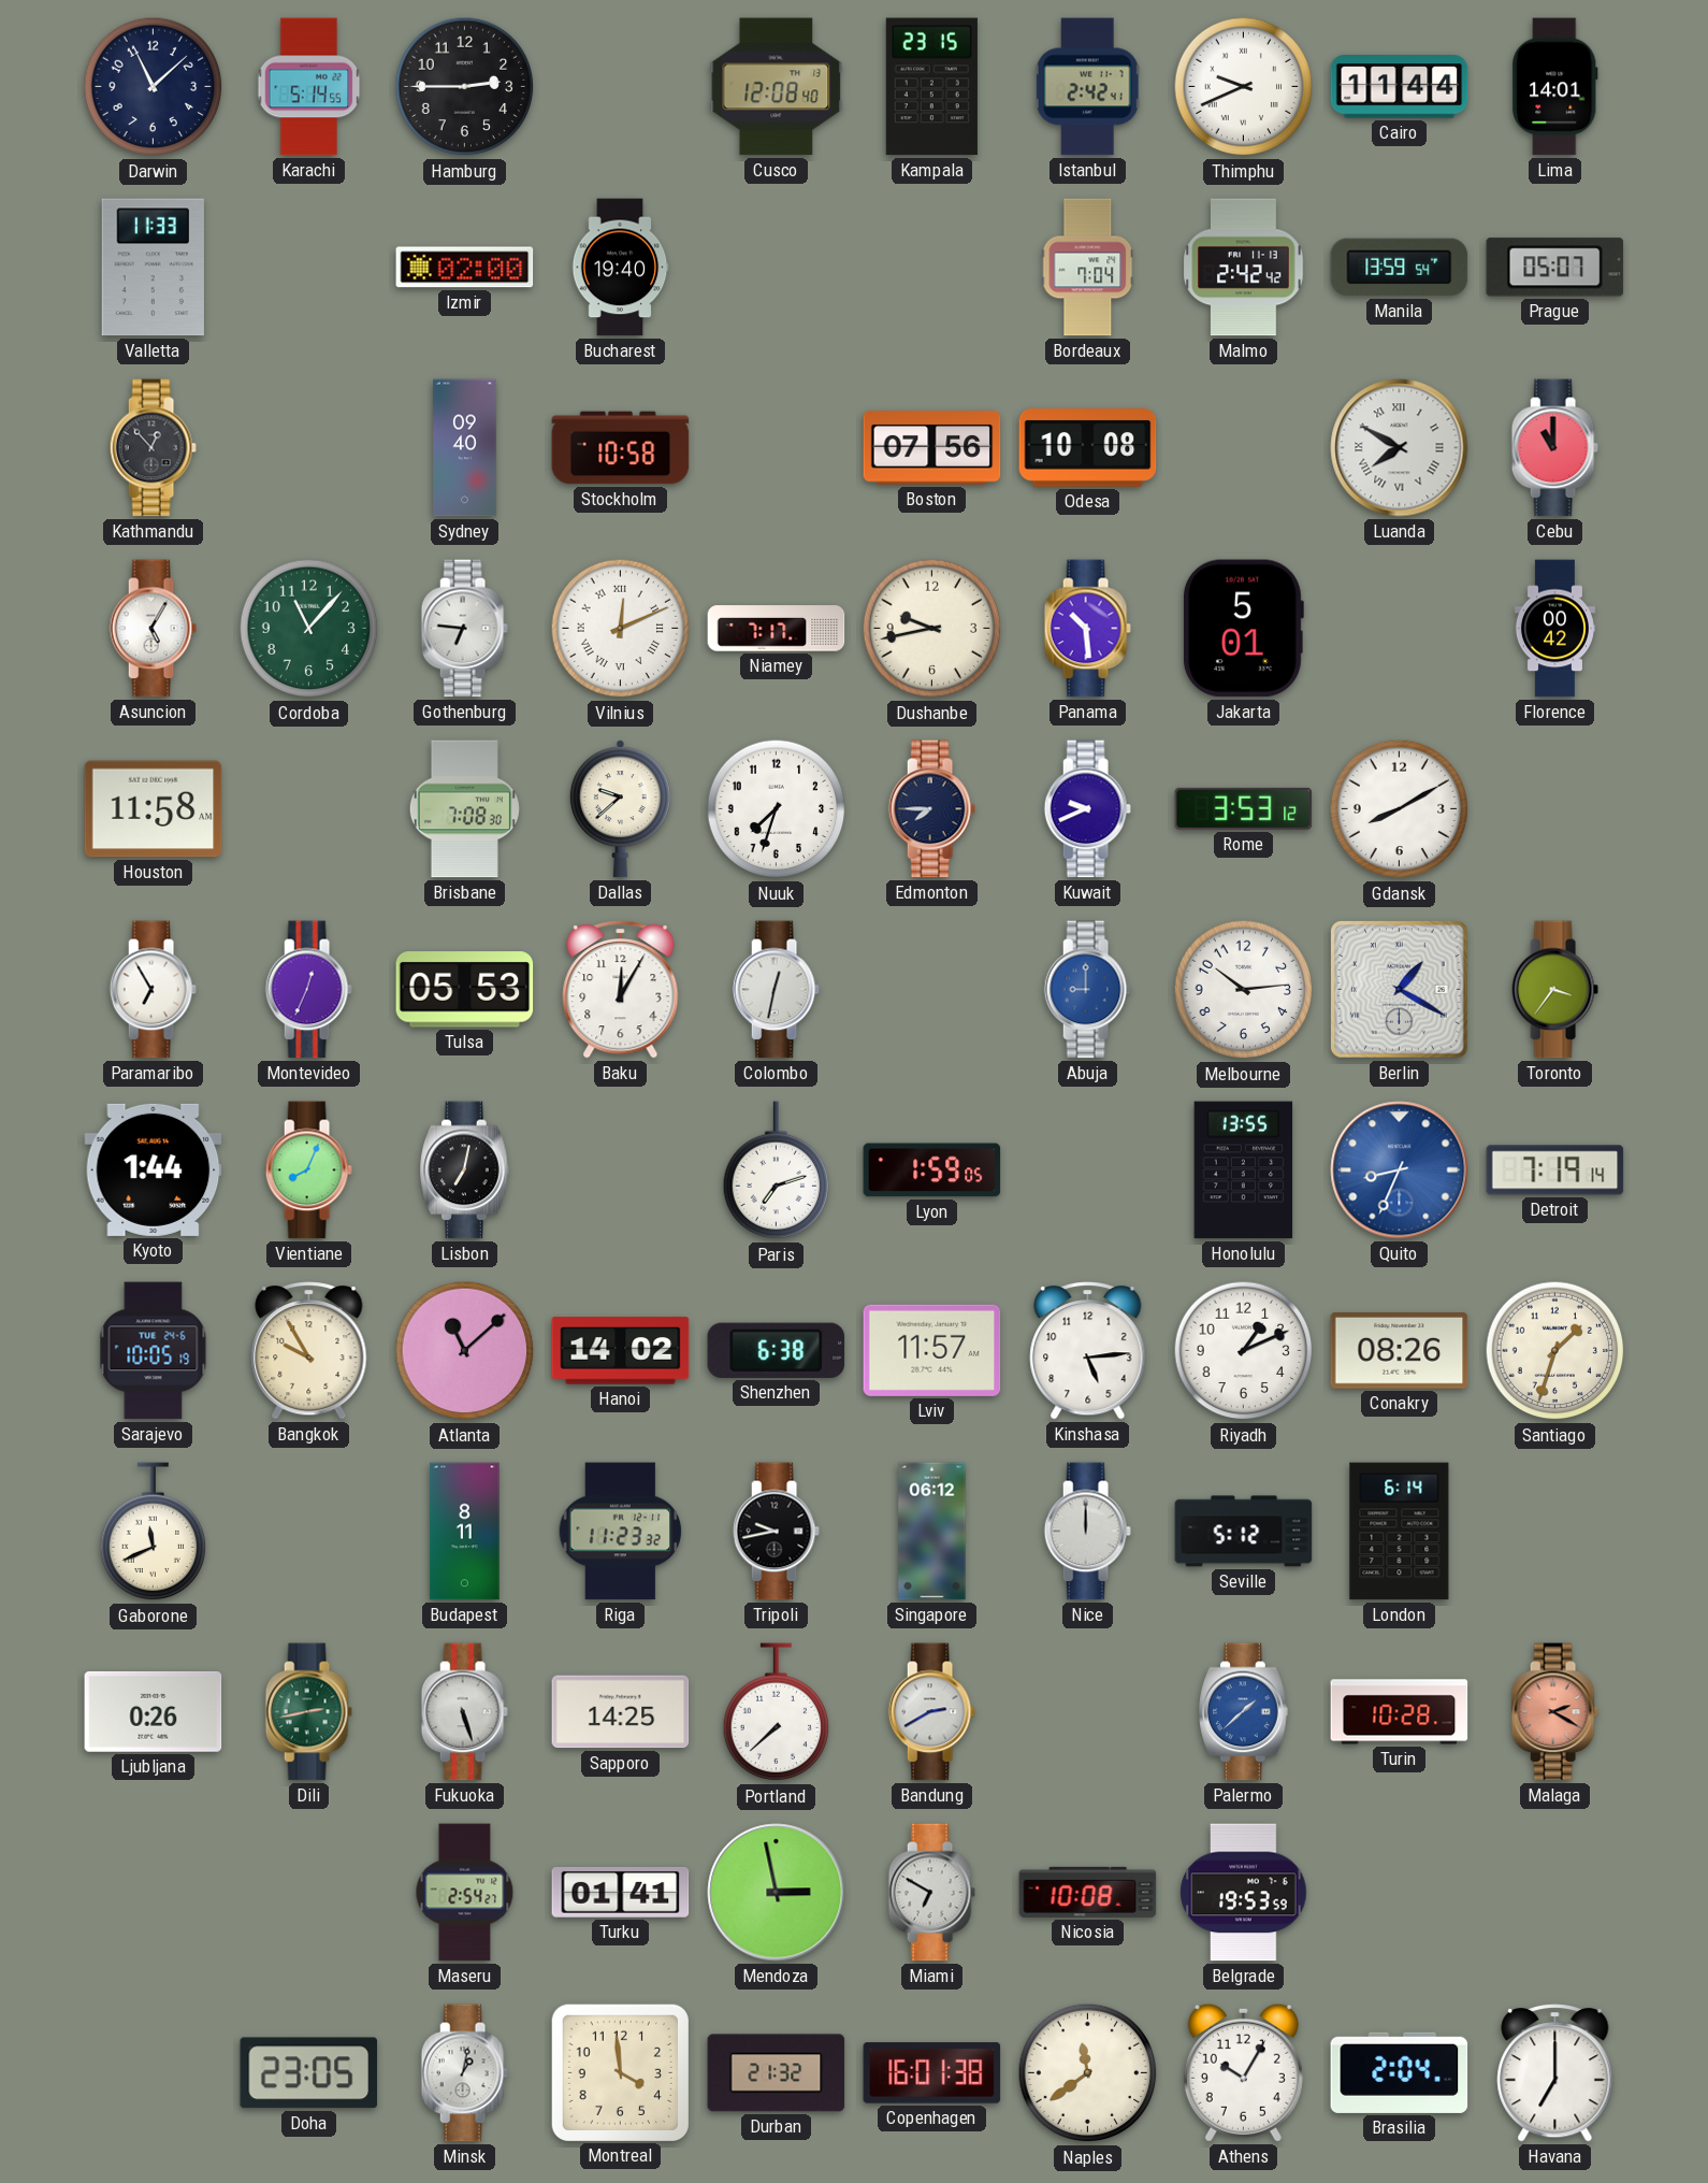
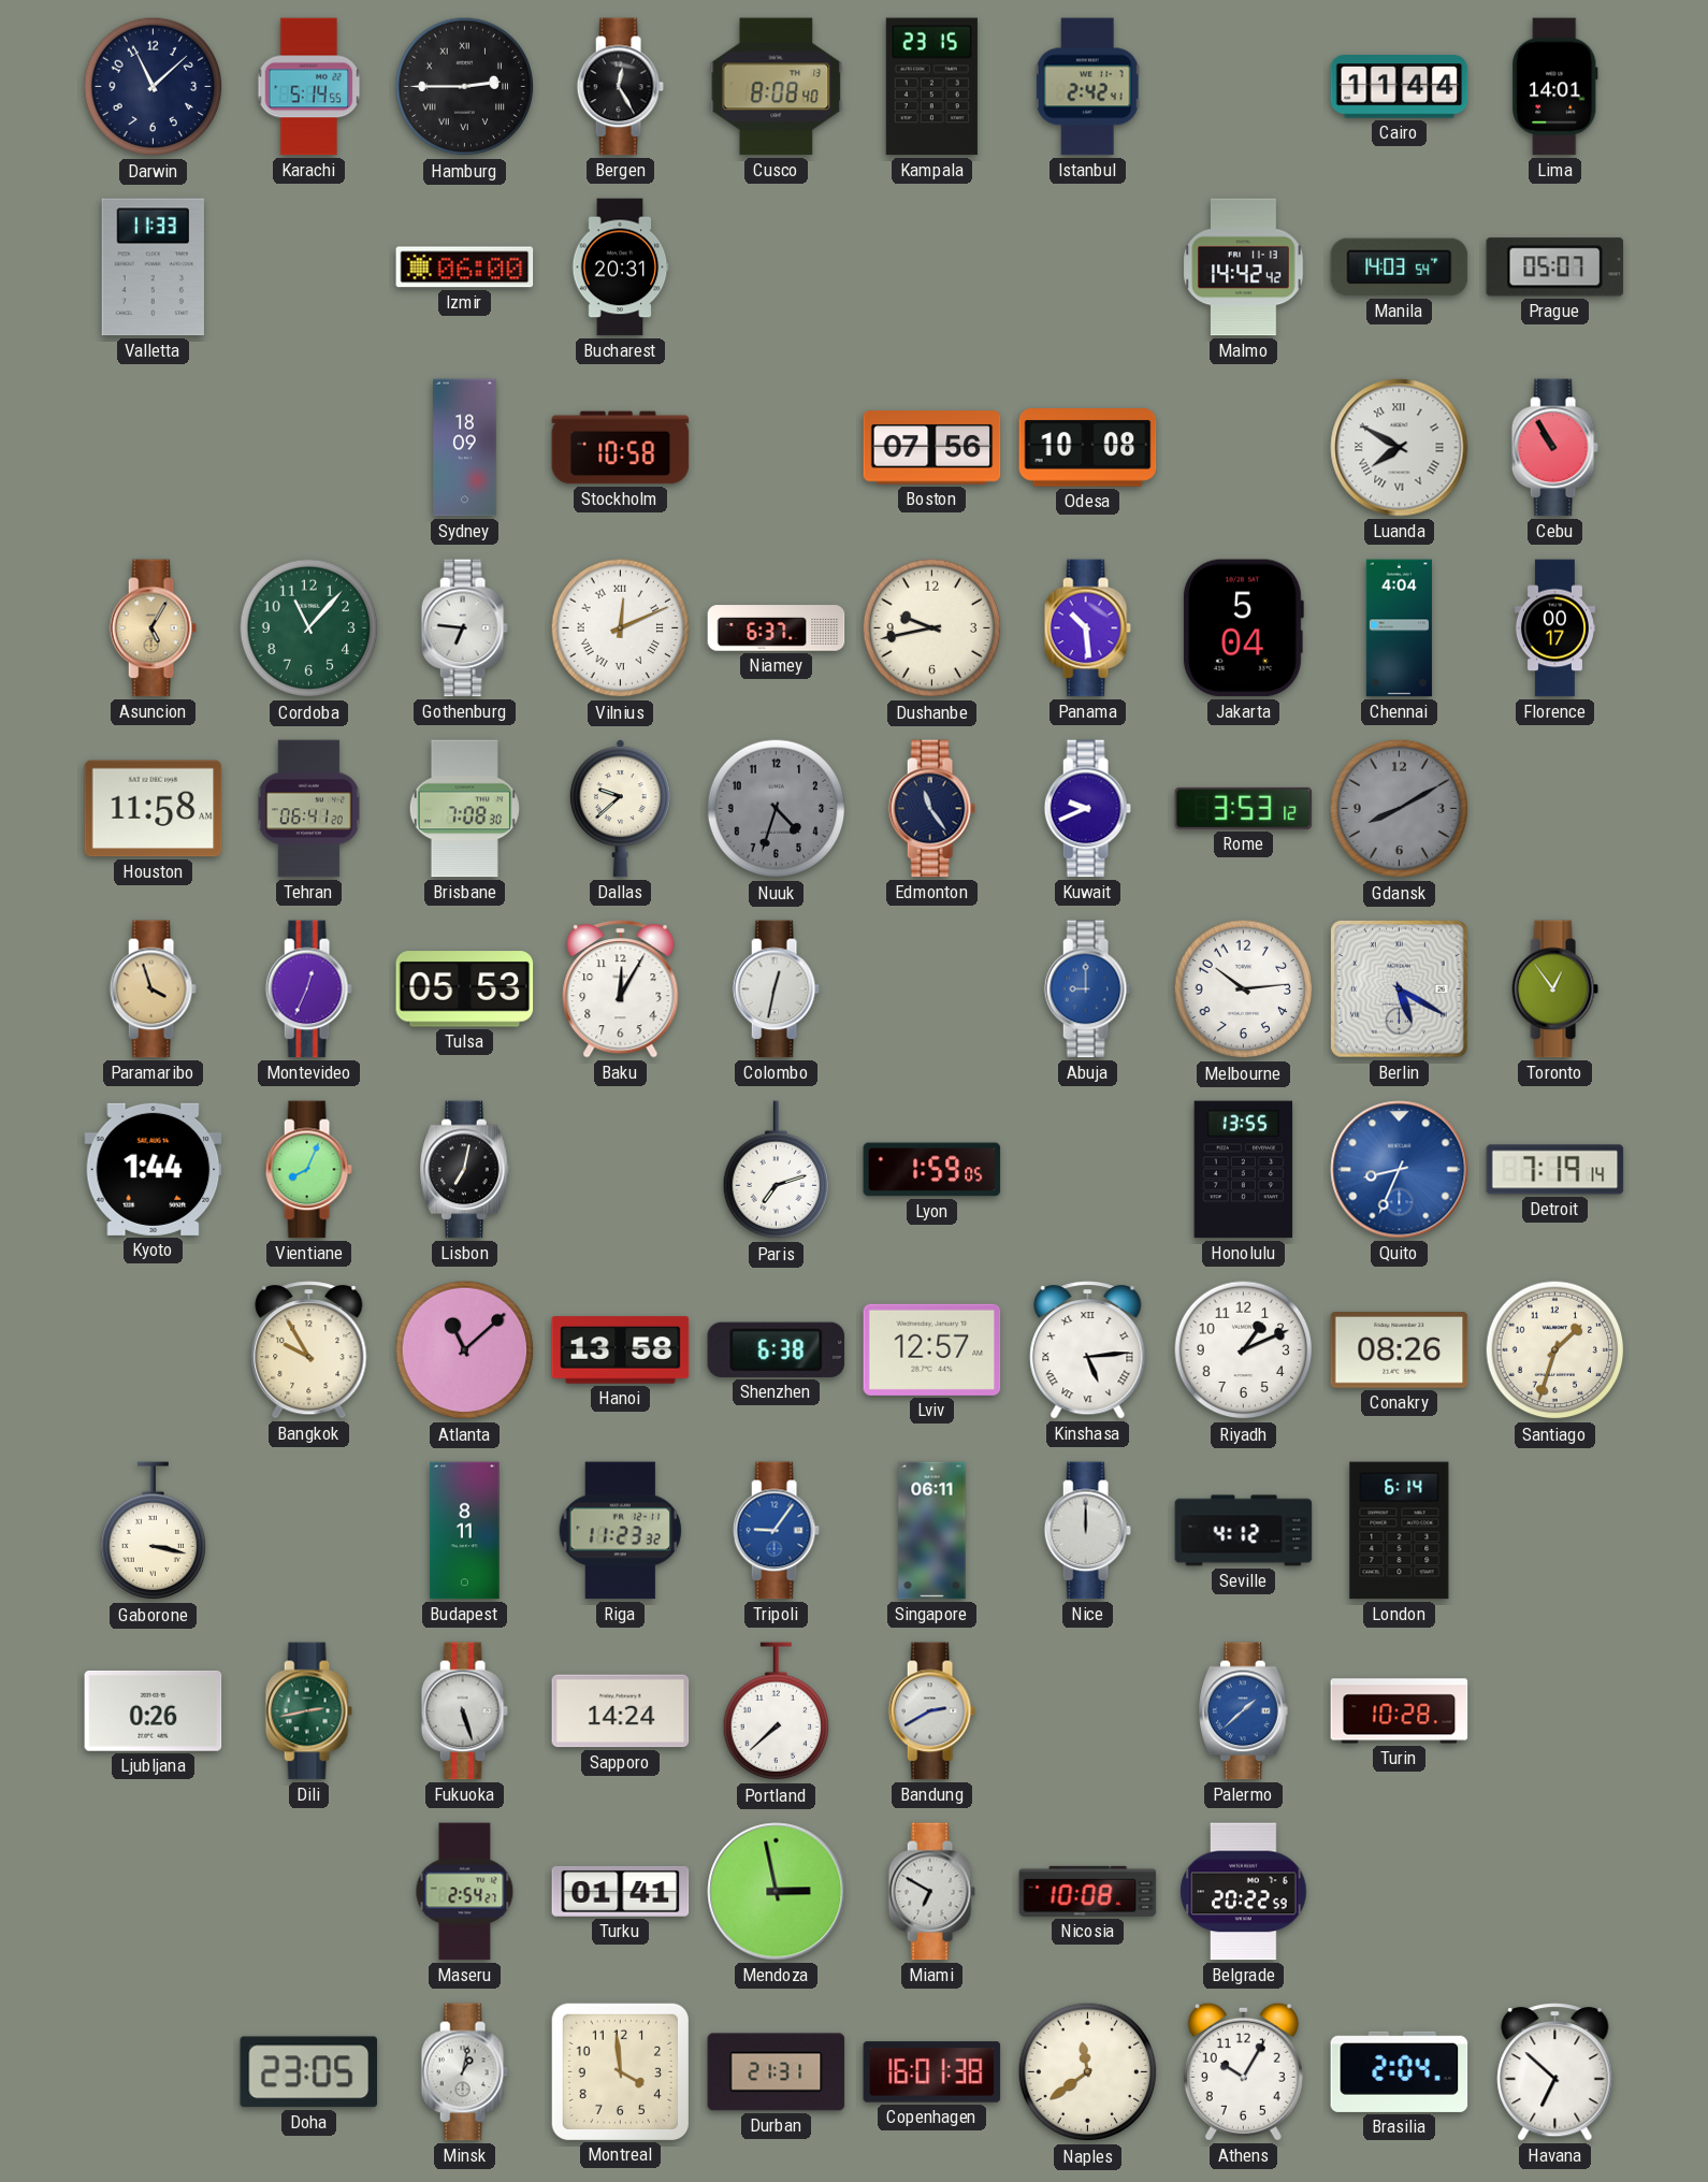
Hamburg numerals: Arabic -> Roman
Bergen: none -> 12:25
Cusco: 12:08 -> 8:08
Thimphu: 9:41 -> none
Izmir: 02:00 -> 06:00
Bucharest: 19:40 -> 20:31
Bordeaux: 7:04 -> none
Malmo: 2:42 -> 14:42
Manila: 13:59 -> 14:03
Kathmandu: 12:53 -> none
Sydney: 09:40 -> 18:09
Cebu: 11:00 -> 10:55
Asuncion dial: white -> champagne
Niamey: 7:17 -> 6:37
Jakarta: 5:01 -> 5:04
Chennai: none -> 4:04
Florence: 00:42 -> 00:17
Tehran: none -> 06:41
Nuuk: 7:33 -> 4:33
Nuuk dial: white -> grey
Edmonton: 7:45 -> 11:24
Gdansk dial: white -> grey
Paramaribo: 6:55 -> 3:57
Paramaribo dial: white -> champagne
Berlin: 1:20 -> 5:20
Toronto: 3:36 -> 12:54
Sarajevo: 10:05 -> none
Hanoi: 14:02 -> 13:58
Lviv: 11:57 -> 12:57
Kinshasa numerals: Arabic -> Roman
Gaborone: 11:41 -> 3:17
Tripoli: 9:43 -> 9:06
Tripoli dial: black -> blue
Singapore: 06:12 -> 06:11
Seville: 5:12 -> 4:12
Sapporo: 14:25 -> 14:24
Malaga: 2:20 -> none
Belgrade: 19:53 -> 20:22
Durban: 21:32 -> 21:31
Havana: 7:00 -> 6:52
